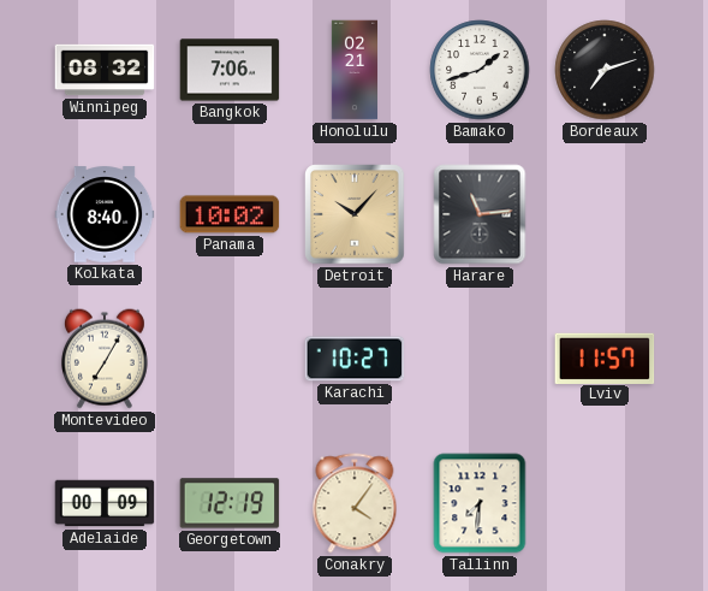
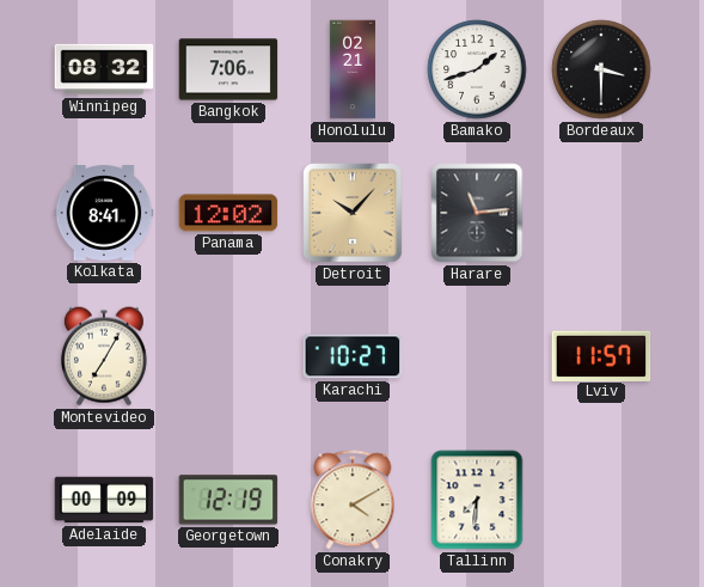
Bordeaux: 7:12 -> 3:30
Kolkata: 8:40 -> 8:41
Panama: 10:02 -> 12:02
Conakry: 4:06 -> 4:10
